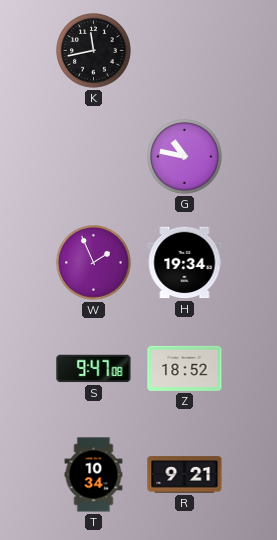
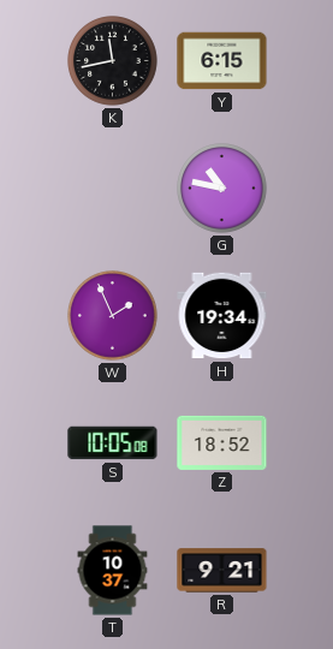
Y: none -> 6:15
S: 9:47 -> 10:05
T: 10:34 -> 10:37
